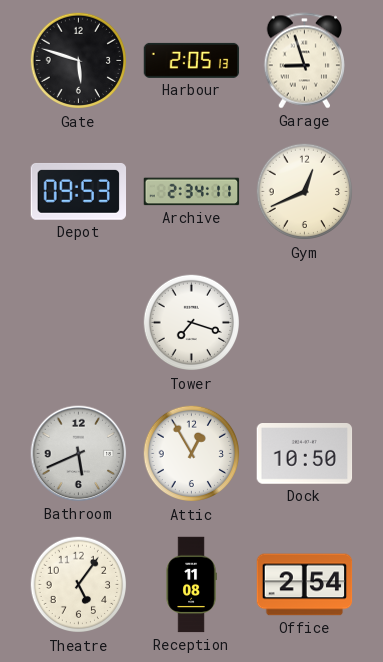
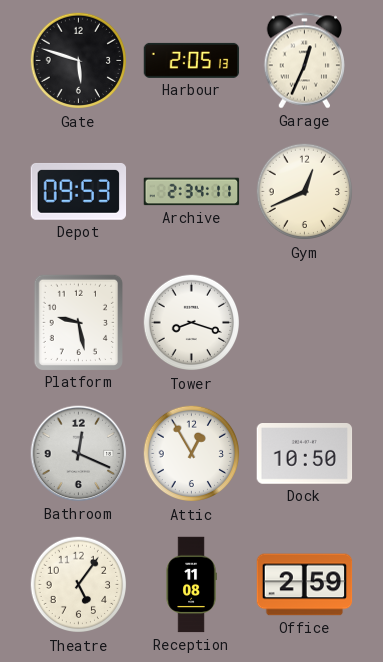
Garage: 8:57 -> 12:34
Platform: none -> 9:28
Tower: 7:18 -> 8:18
Bathroom: 5:41 -> 12:19
Office: 2:54 -> 2:59
